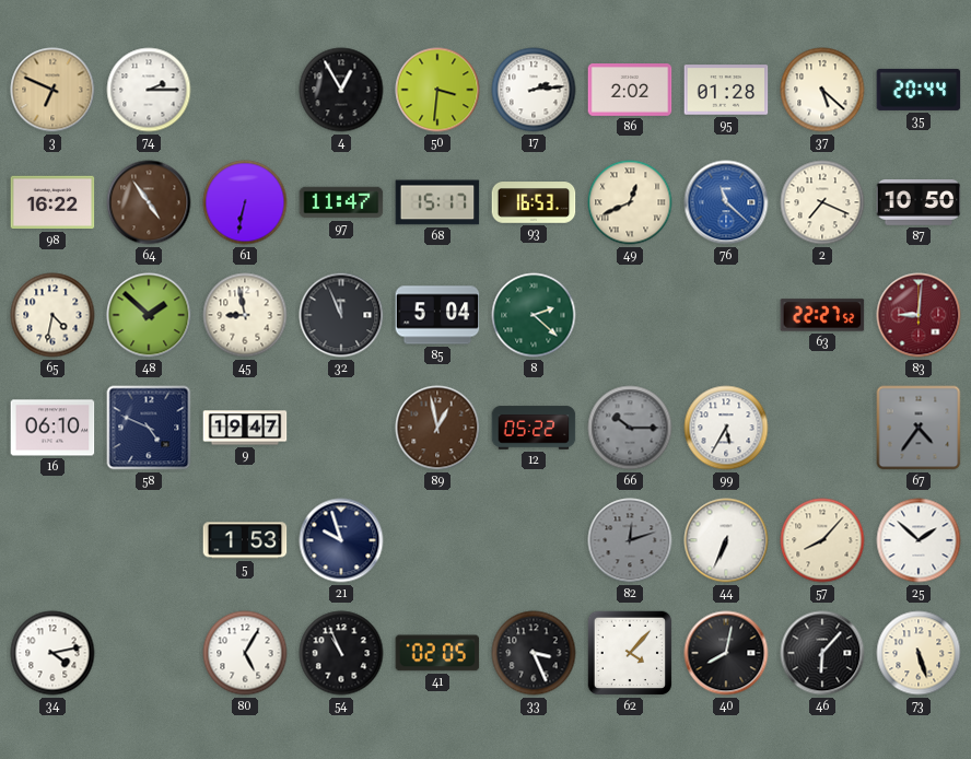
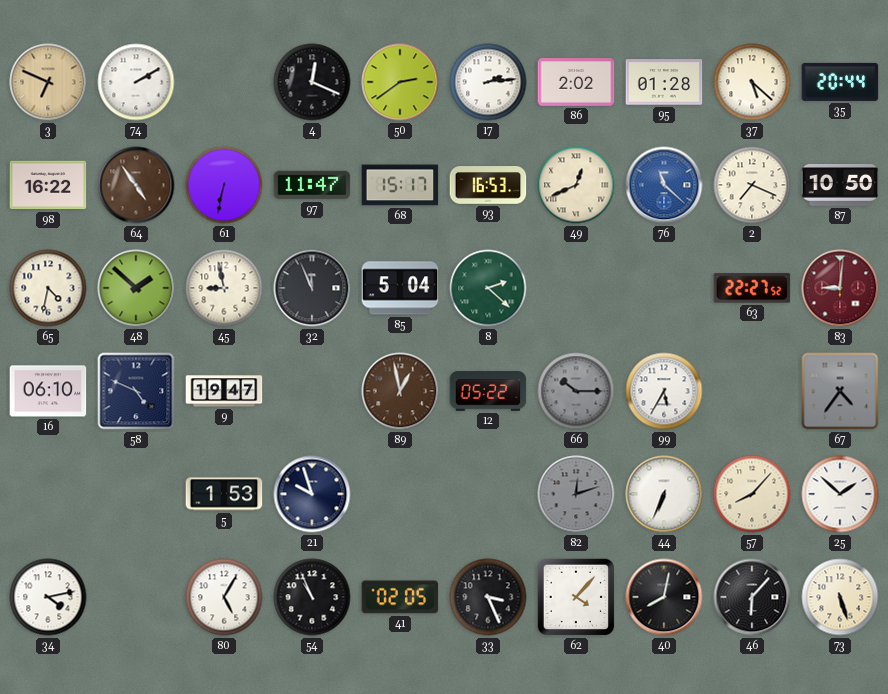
74: 2:15 -> 2:10
4: 12:55 -> 12:19
50: 3:31 -> 2:39
